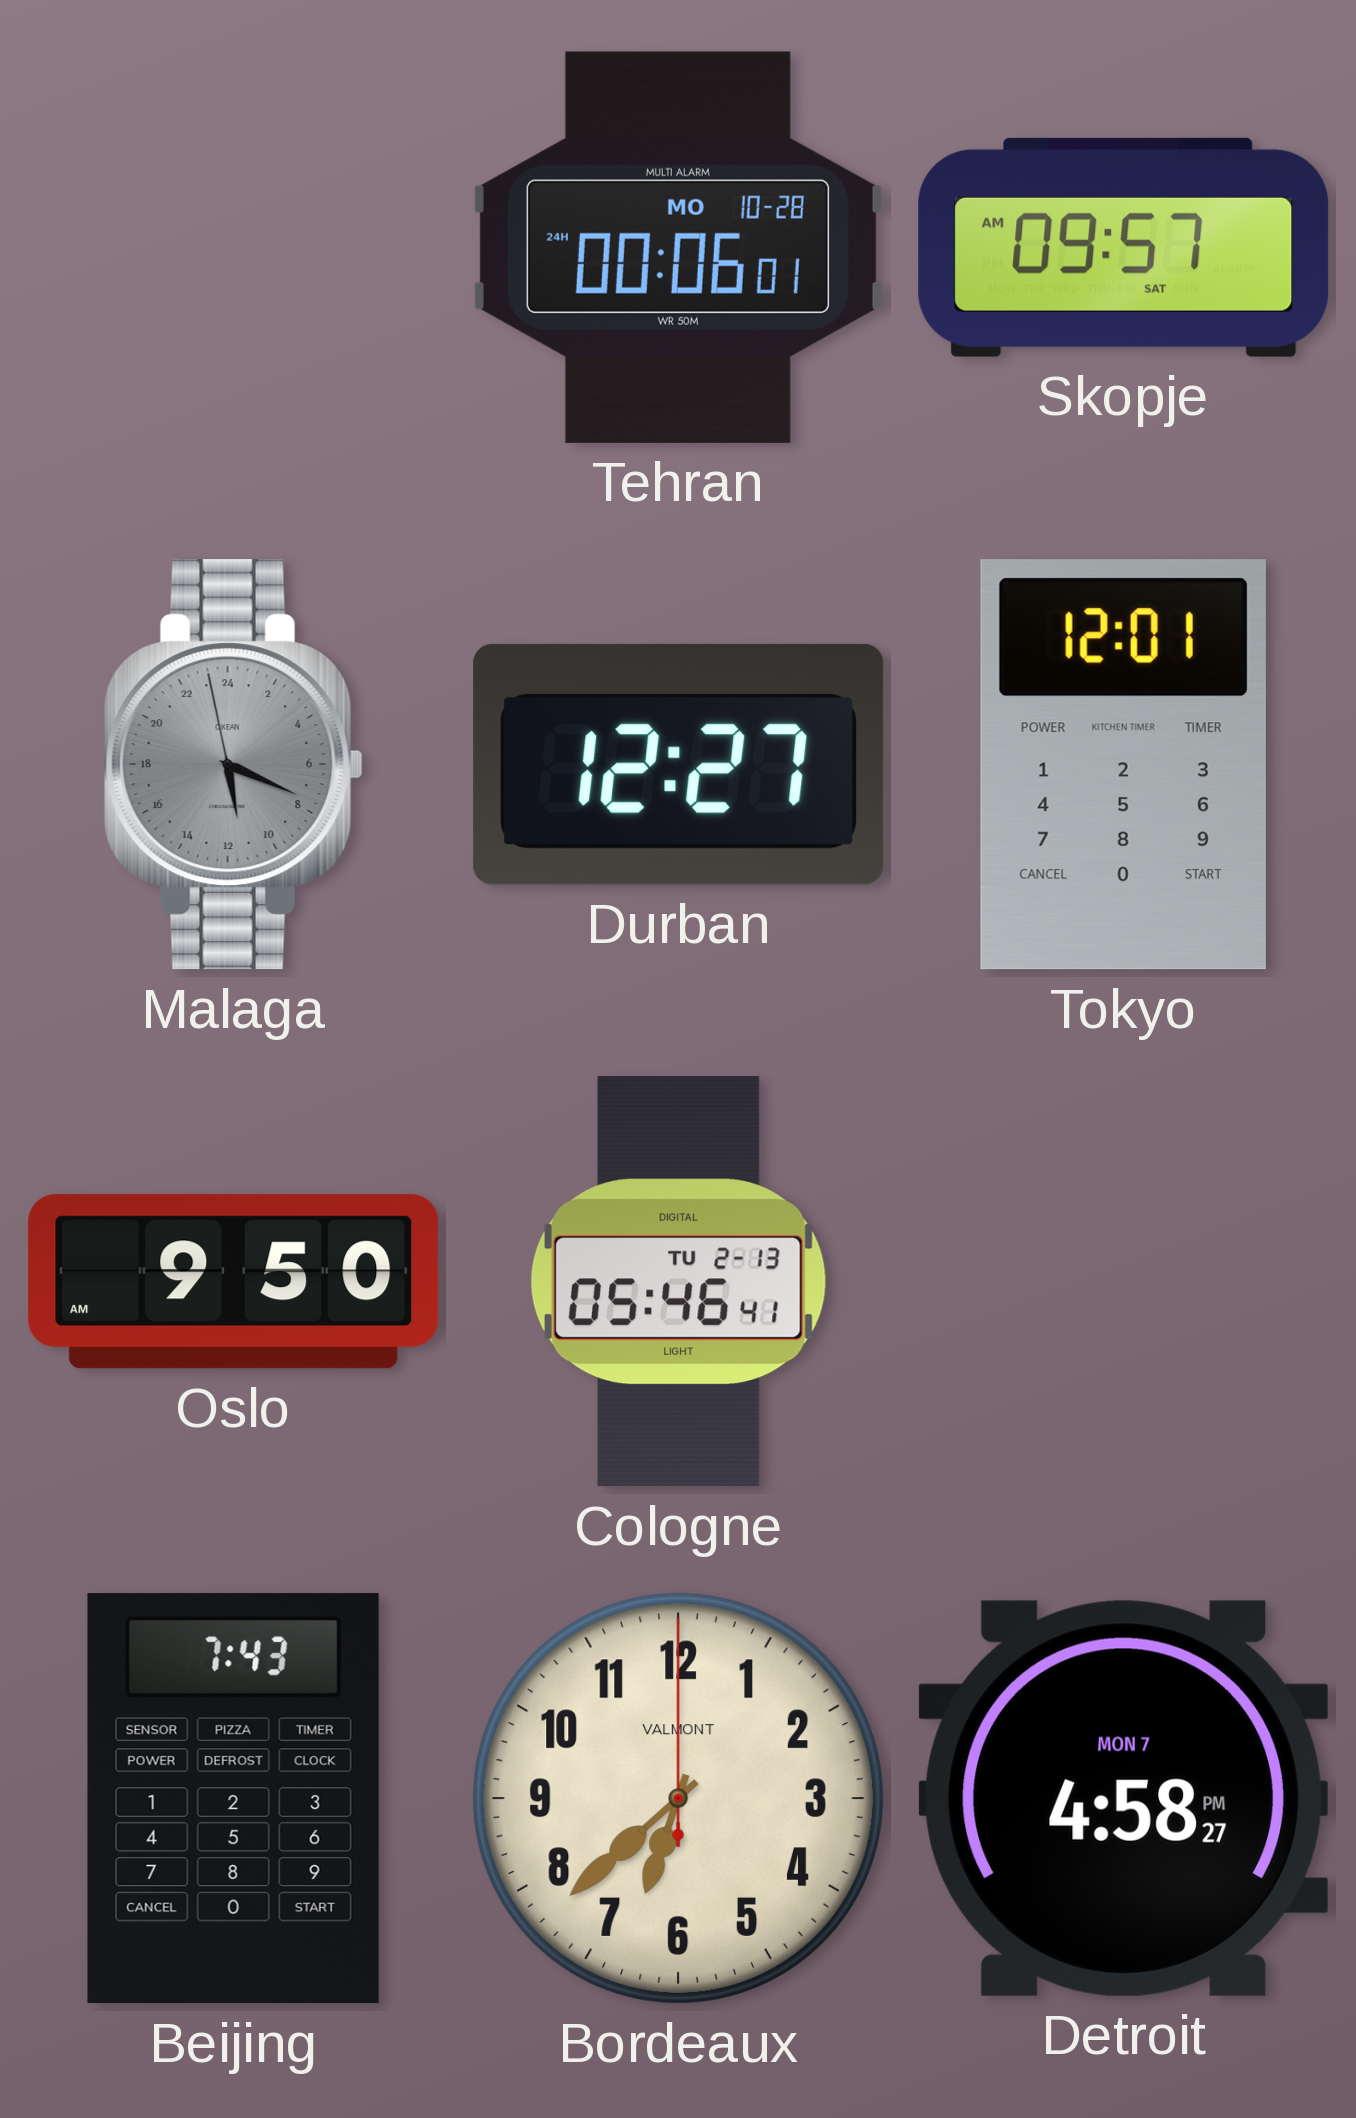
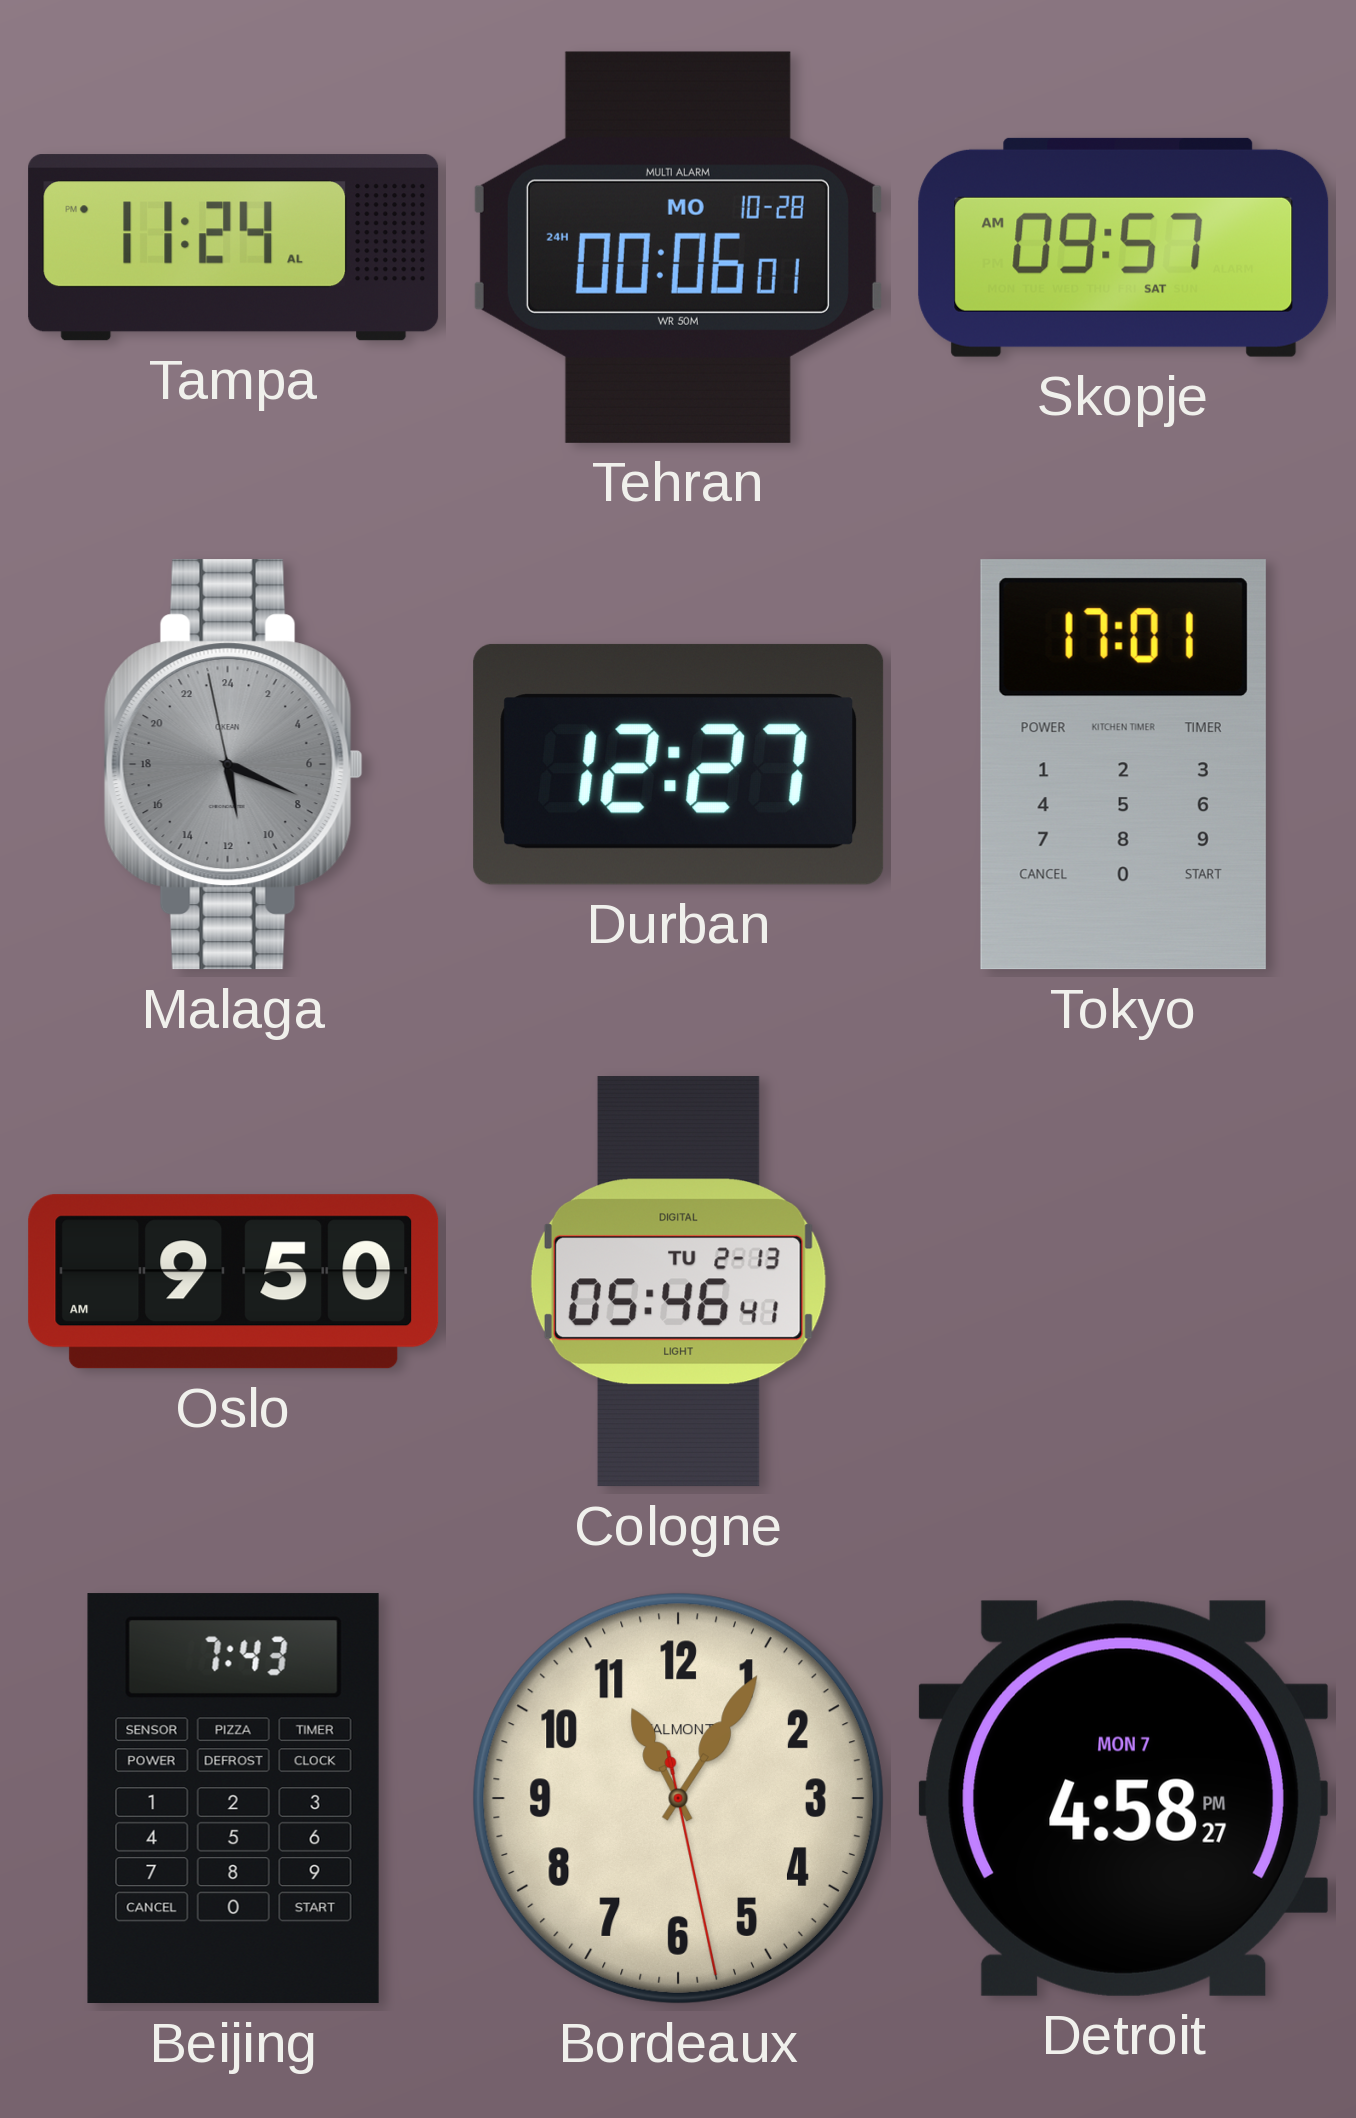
Tampa: none -> 11:24
Tokyo: 12:01 -> 17:01
Bordeaux: 6:38 -> 11:05
